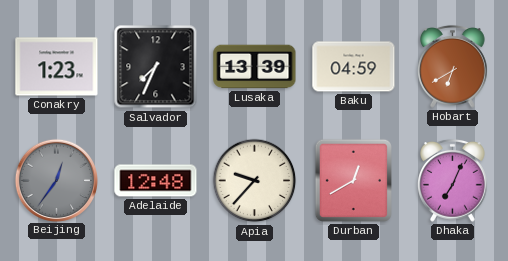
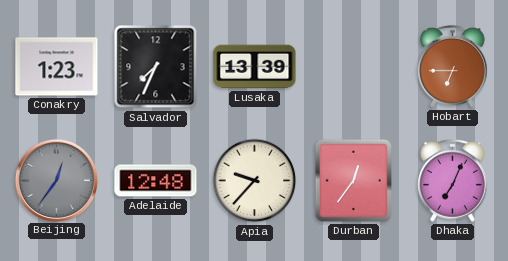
Baku: 04:59 -> none
Hobart: 6:40 -> 6:45
Durban: 12:40 -> 12:36
